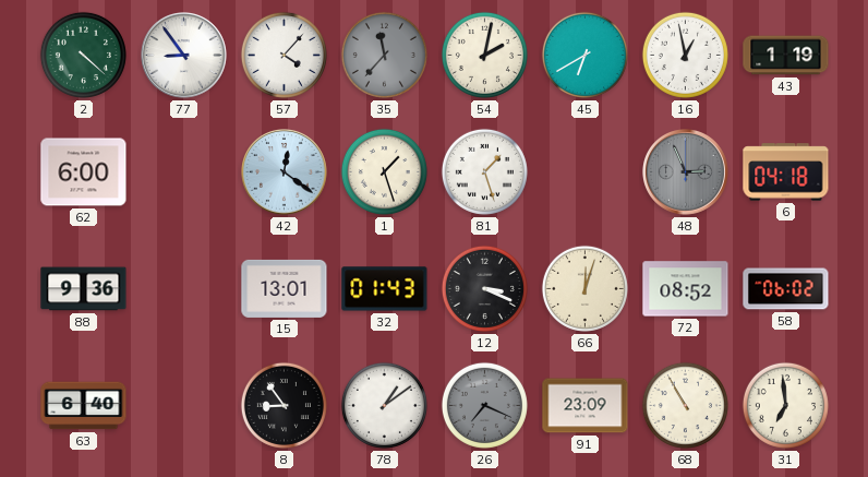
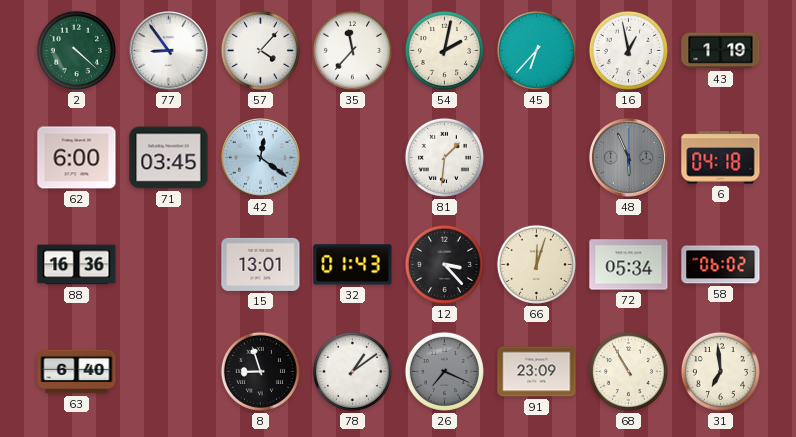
35 dial: grey -> white
45: 6:40 -> 6:37
71: none -> 03:45
1: 1:27 -> none
81: 1:27 -> 1:31
48: 2:56 -> 5:56
88: 9:36 -> 16:36
12: 3:19 -> 3:23
72: 08:52 -> 05:34
8: 8:54 -> 8:57
